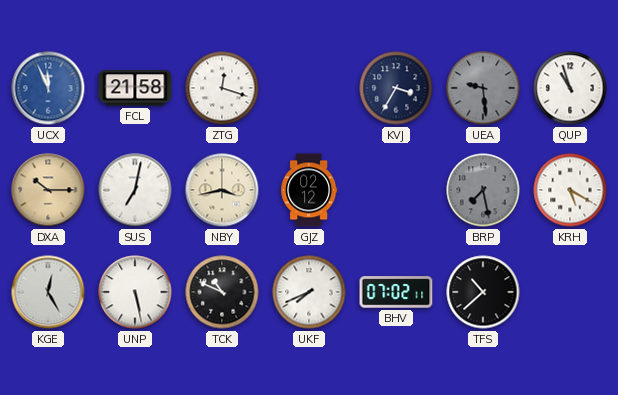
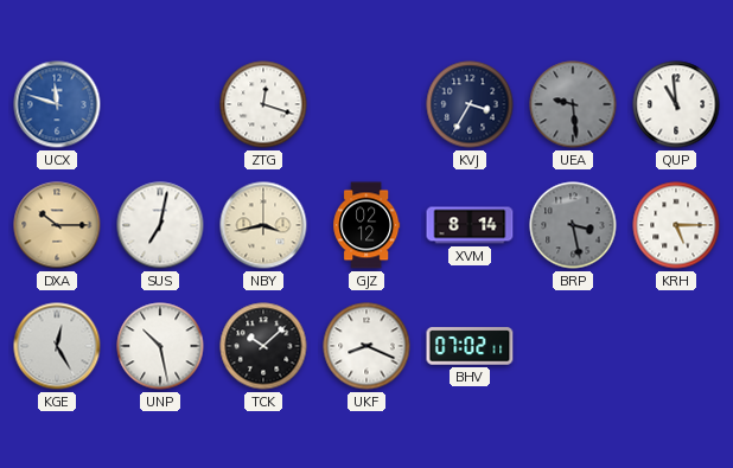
UCX: 11:56 -> 11:48
FCL: 21:58 -> none
QUP: 10:57 -> 10:59
XVM: none -> 8:14
BRP: 7:28 -> 3:28
KRH: 5:20 -> 5:15
UNP: 5:28 -> 10:28
TCK: 10:49 -> 10:08
UKF: 7:41 -> 8:19
TFS: 10:38 -> none
